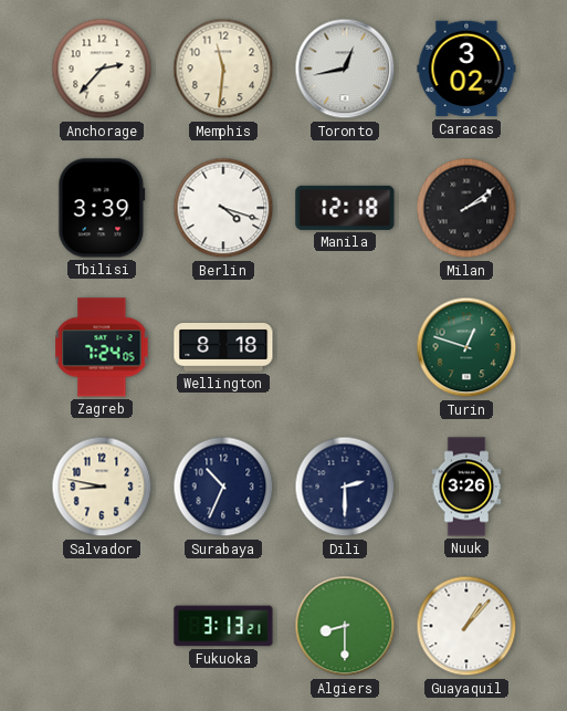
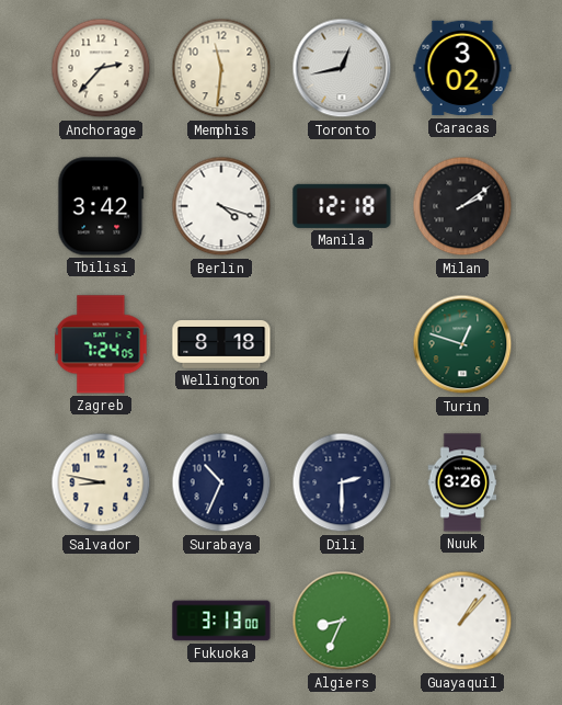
Tbilisi: 3:39 -> 3:42
Fukuoka: 3:13:21 -> 3:13:00
Algiers: 8:30 -> 8:34
